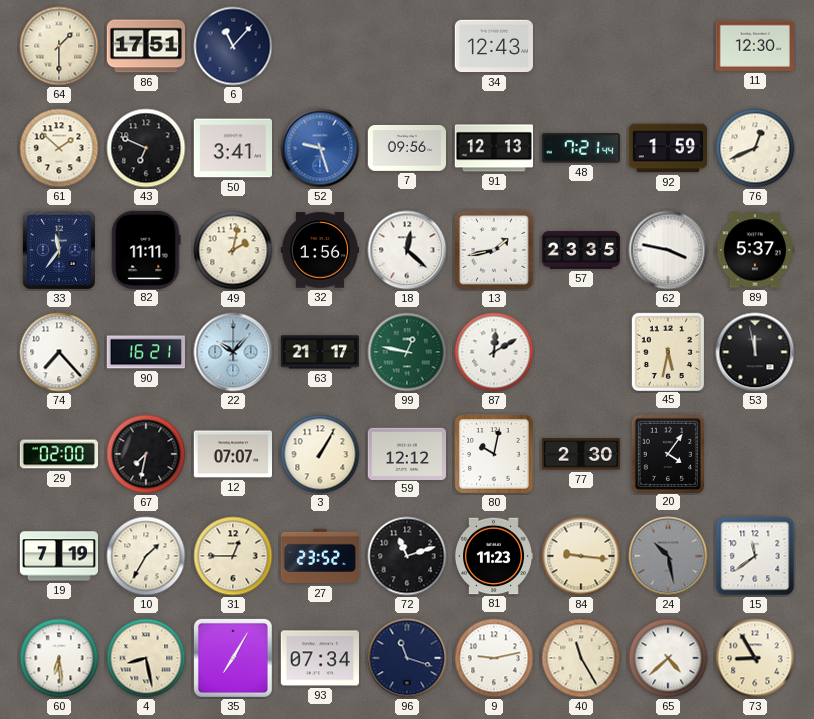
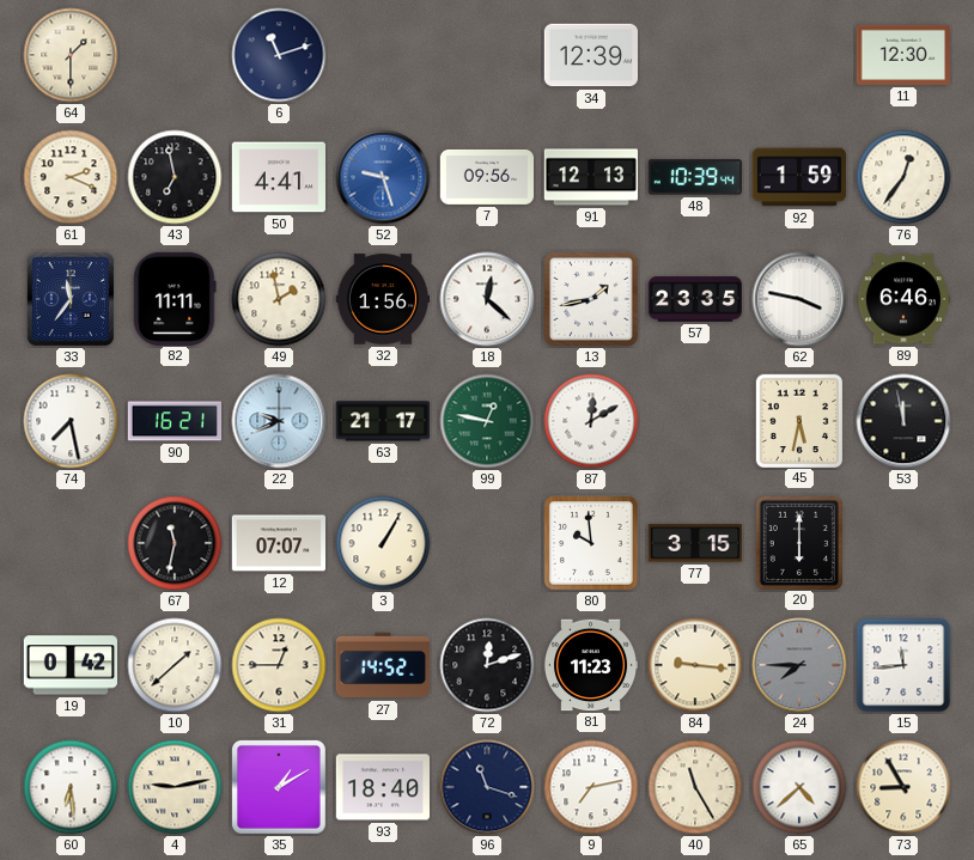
86: 17:51 -> none
6: 11:07 -> 11:12
34: 12:43 -> 12:39
61: 1:52 -> 2:19
43: 6:49 -> 6:58
50: 3:41 -> 4:41
48: 7:21 -> 10:39
76: 12:41 -> 12:36
49: 2:02 -> 1:58
89: 5:37 -> 6:46
74: 7:23 -> 7:28
22: 10:07 -> 9:41
29: 02:00 -> none
67: 7:32 -> 11:32
59: 12:12 -> none
80: 10:02 -> 9:59
77: 2:30 -> 3:15
20: 4:06 -> 6:00
19: 7:19 -> 0:42
10: 1:35 -> 1:38
27: 23:52 -> 14:52
72: 11:12 -> 12:12
24: 10:28 -> 7:45
15: 11:39 -> 11:44
4: 8:28 -> 9:13
35: 7:05 -> 1:10
93: 07:34 -> 18:40
9: 9:13 -> 7:13
